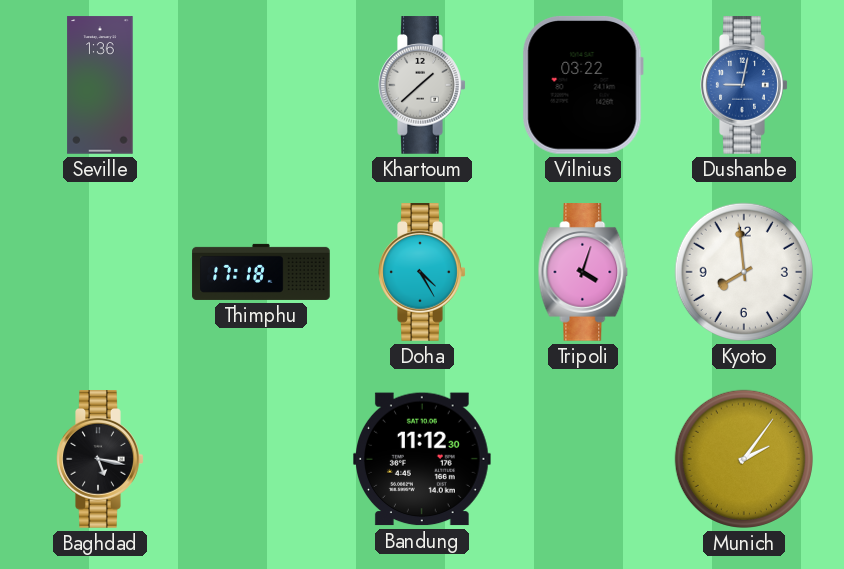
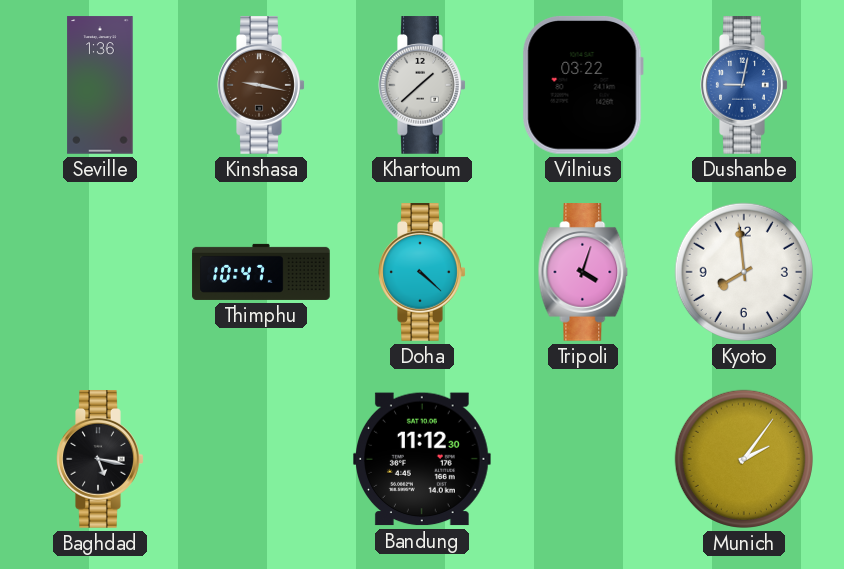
Kinshasa: none -> 9:17
Thimphu: 17:18 -> 10:47
Doha: 4:25 -> 4:22
